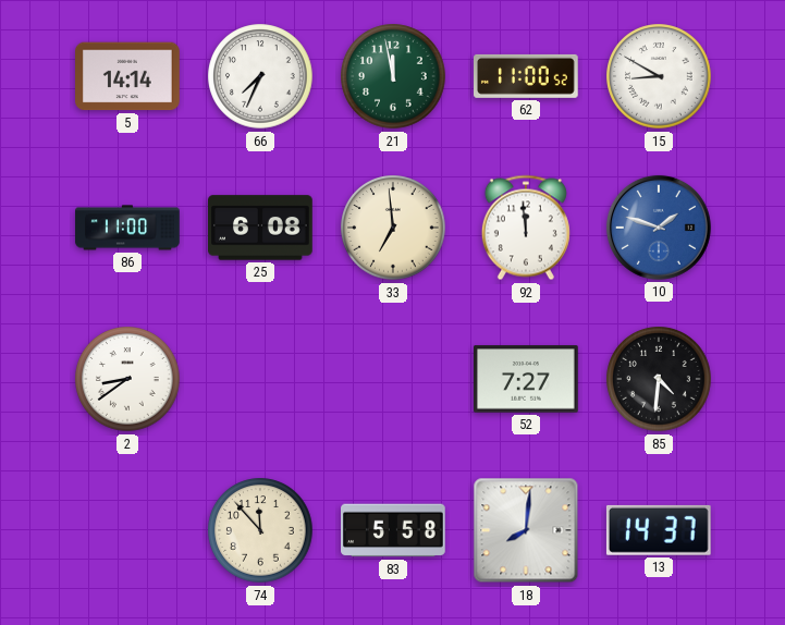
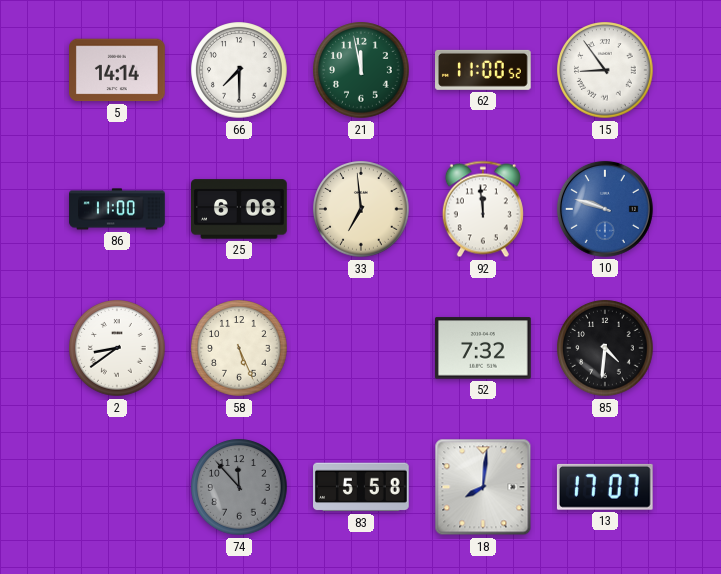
66: 7:34 -> 7:30
15: 8:50 -> 8:54
10: 1:48 -> 9:48
58: none -> 5:26
52: 7:27 -> 7:32
74 dial: cream -> grey
13: 14:37 -> 17:07
